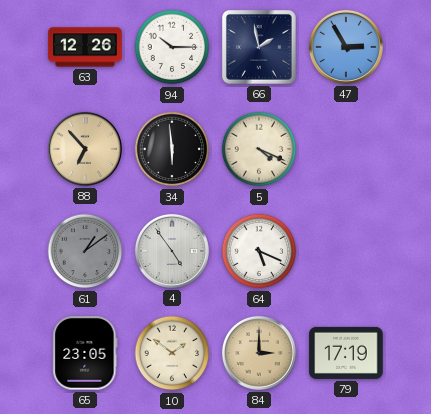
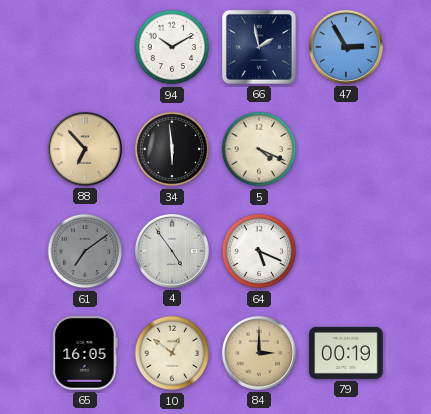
63: 12:26 -> none
94: 10:15 -> 10:10
61: 1:09 -> 7:09
65: 23:05 -> 16:05
10: 1:51 -> 12:51
79: 17:19 -> 00:19
